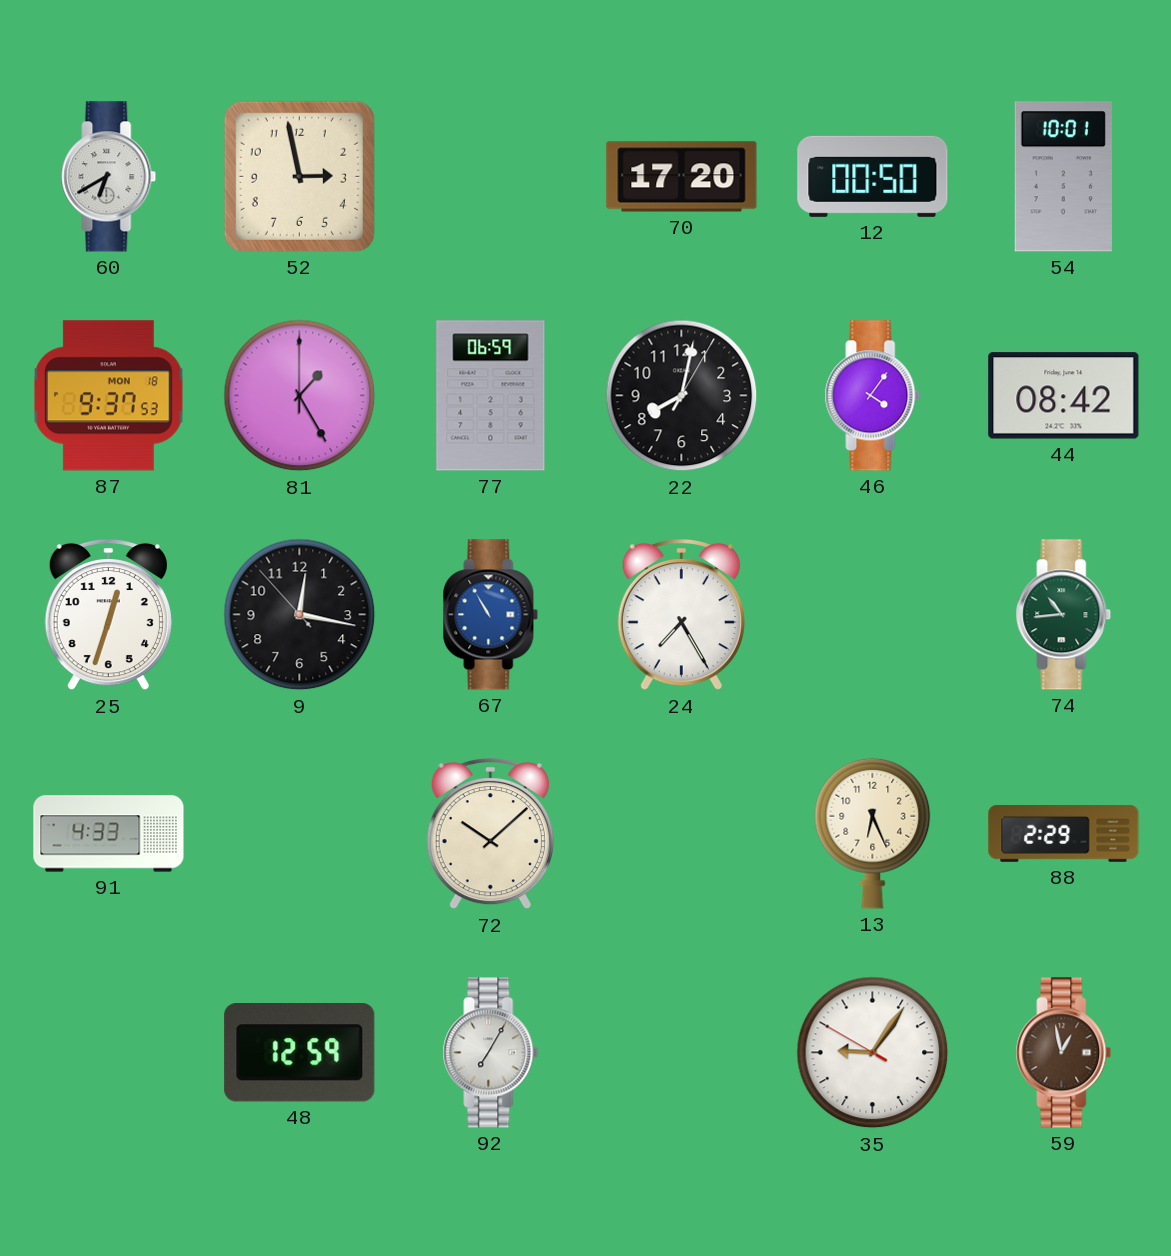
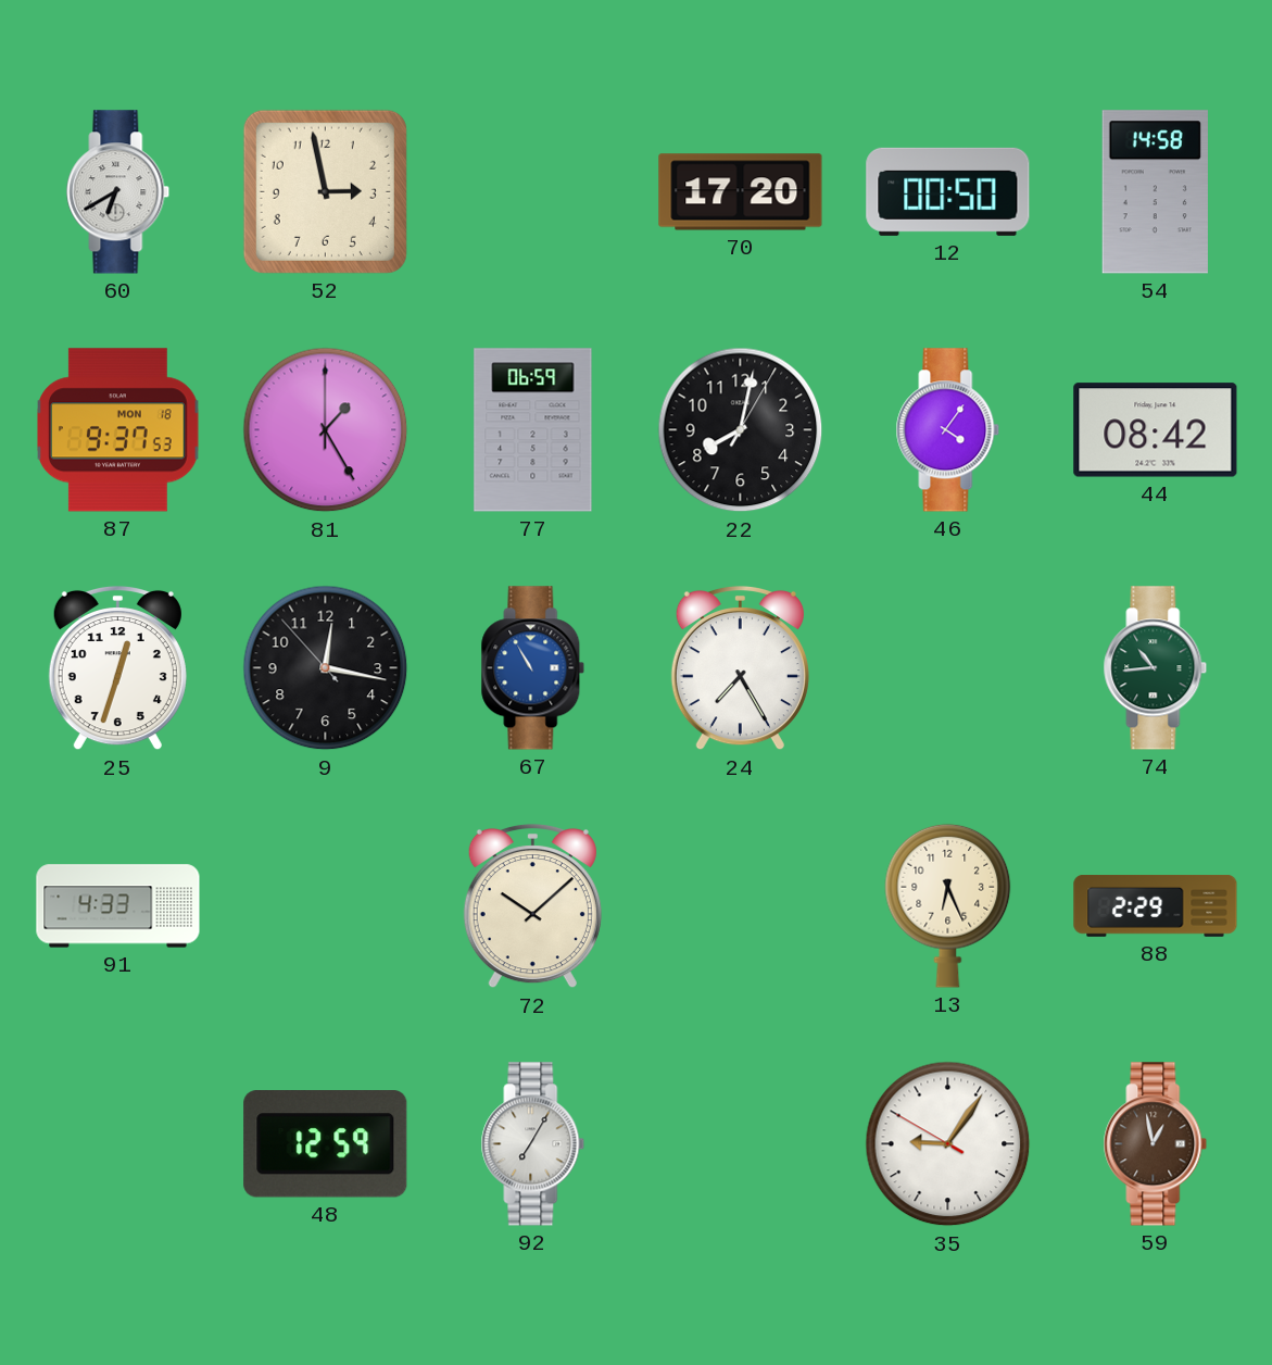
54: 10:01 -> 14:58
